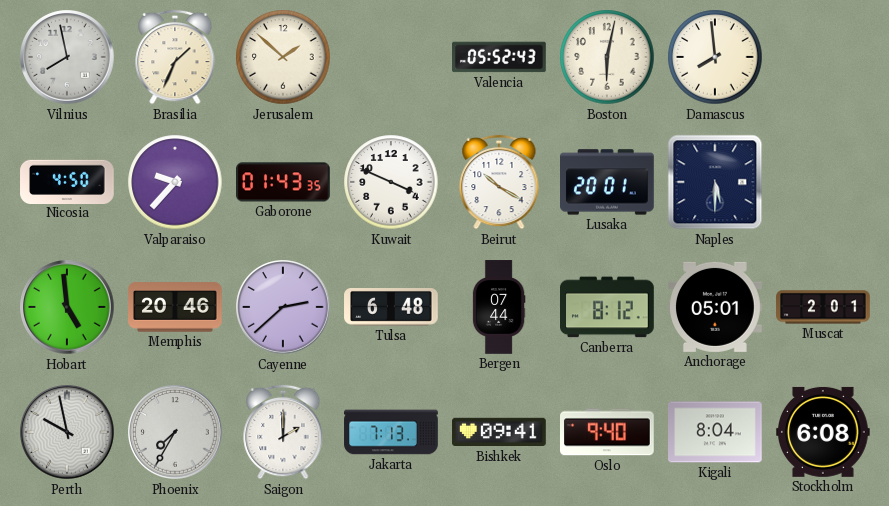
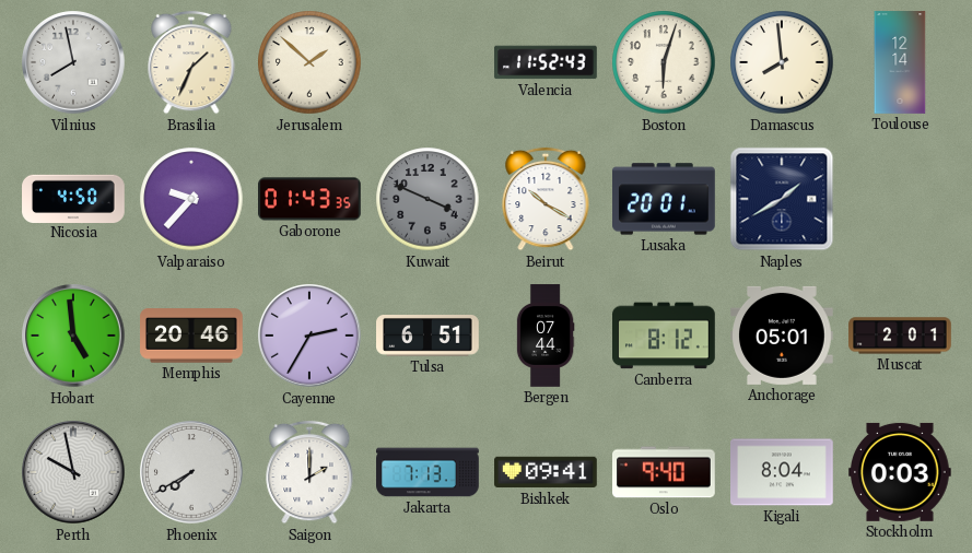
Valencia: 05:52 -> 11:52
Boston: 6:02 -> 6:03
Toulouse: none -> 12:14
Kuwait dial: white -> grey
Naples: 5:30 -> 1:40
Cayenne: 2:38 -> 2:35
Tulsa: 6:48 -> 6:51
Phoenix: 7:35 -> 7:40
Stockholm: 6:08 -> 0:03
